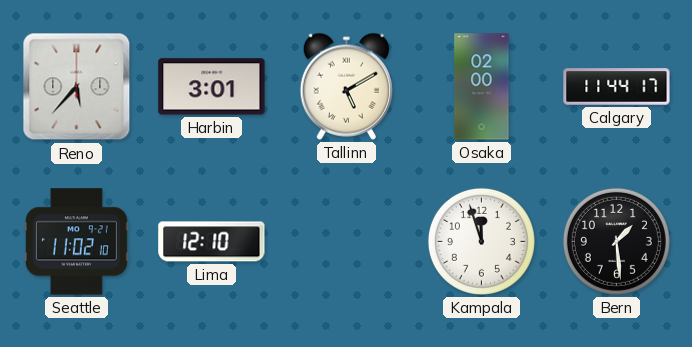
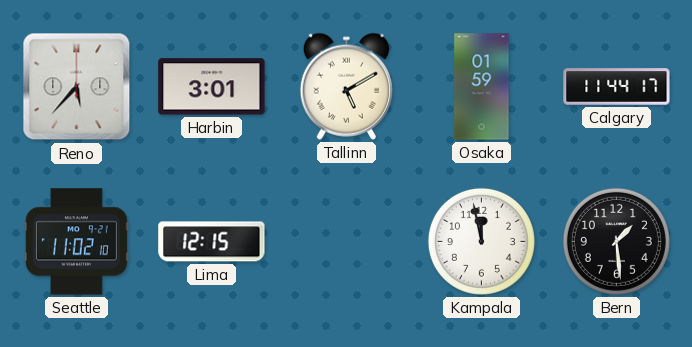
Osaka: 02:00 -> 01:59
Lima: 12:10 -> 12:15
Kampala: 11:57 -> 11:58
